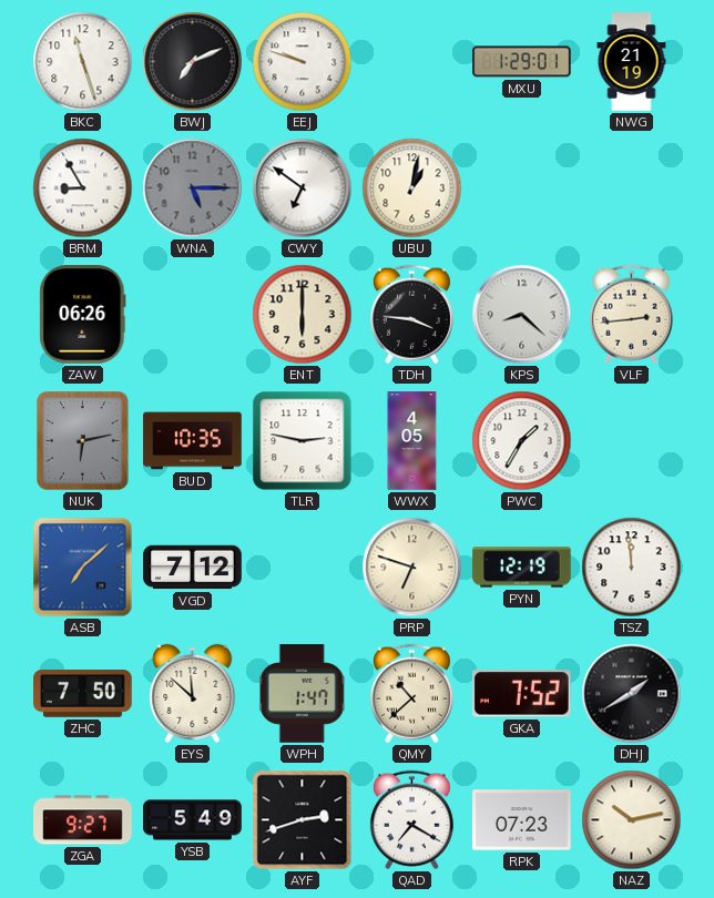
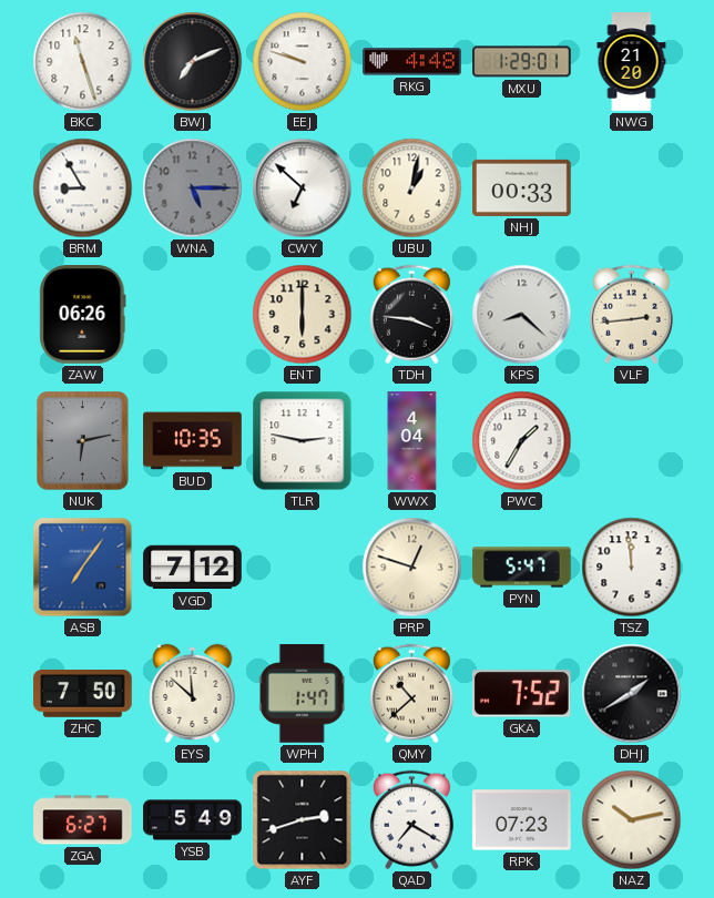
RKG: none -> 4:48
NWG: 21:19 -> 21:20
CWY: 6:51 -> 6:52
NHJ: none -> 00:33
WWX: 4:05 -> 4:04
ASB: 7:08 -> 7:06
PRP: 6:48 -> 12:48
PYN: 12:19 -> 5:47
ZGA: 9:27 -> 6:27
